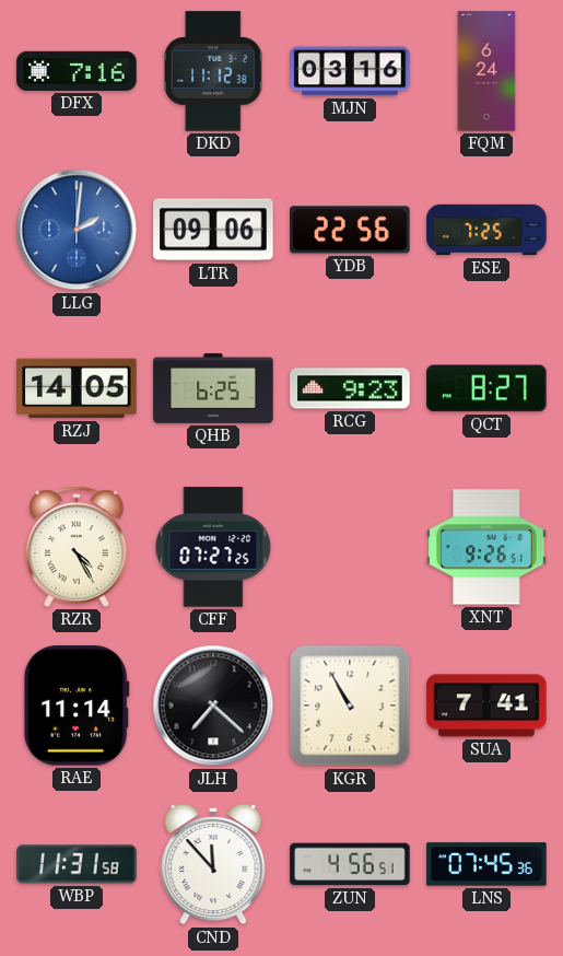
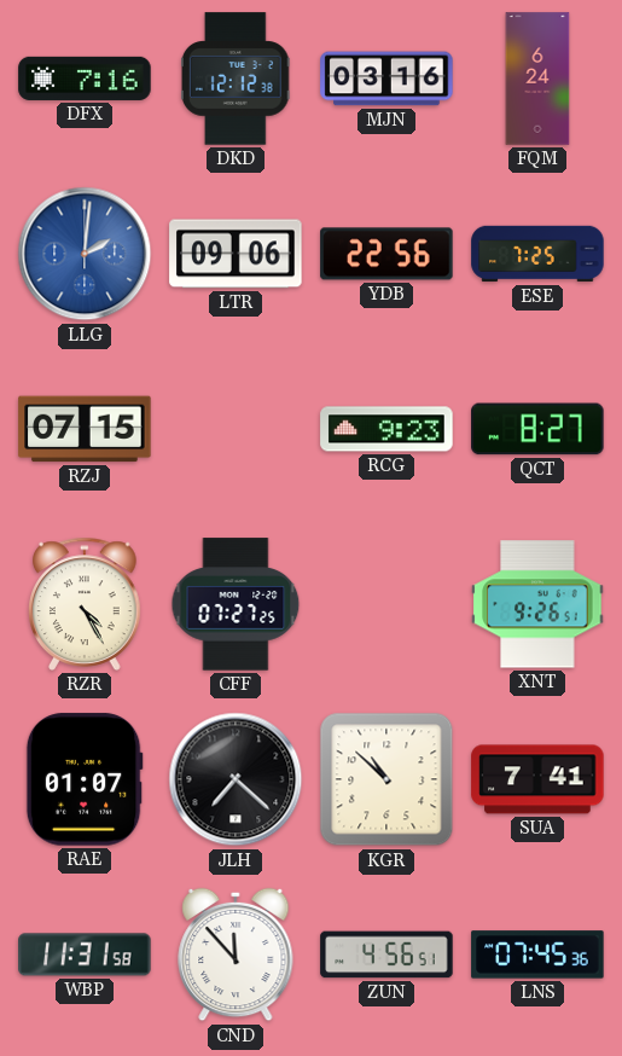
DKD: 11:12 -> 12:12
RZJ: 14:05 -> 07:15
QHB: 6:25 -> none
RAE: 11:14 -> 01:07
KGR: 10:55 -> 10:52
